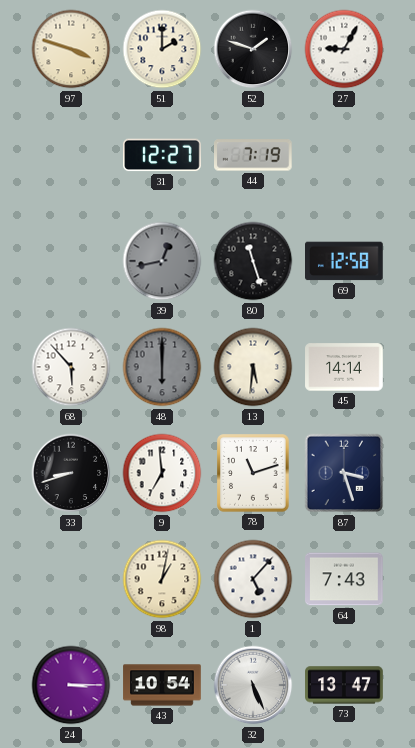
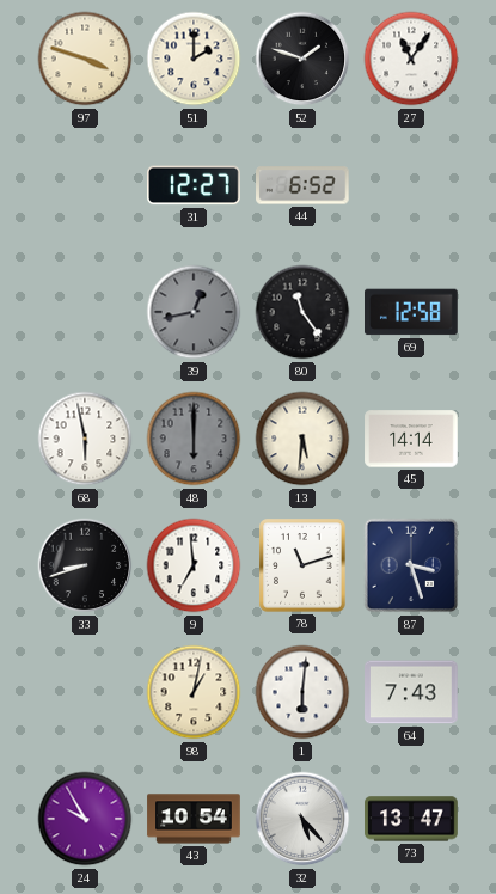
27: 9:05 -> 11:06
44: 7:19 -> 6:52
80: 11:27 -> 11:24
68: 5:53 -> 5:58
1: 5:07 -> 6:01
24: 3:15 -> 9:55
32: 5:26 -> 5:23
